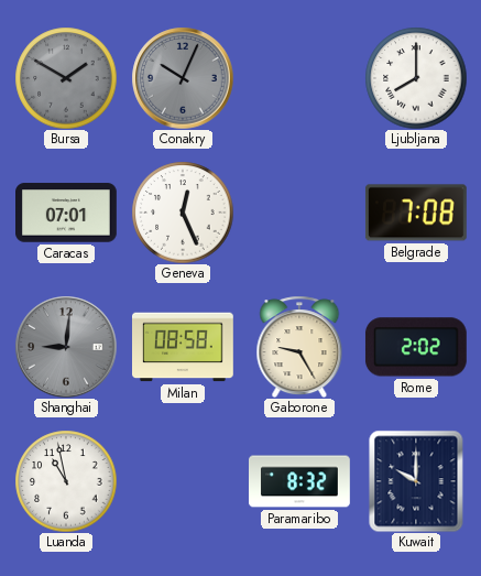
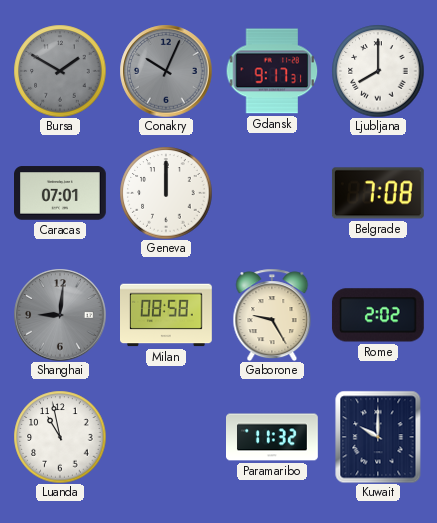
Gdansk: none -> 9:17
Geneva: 12:26 -> 12:00
Paramaribo: 8:32 -> 11:32
